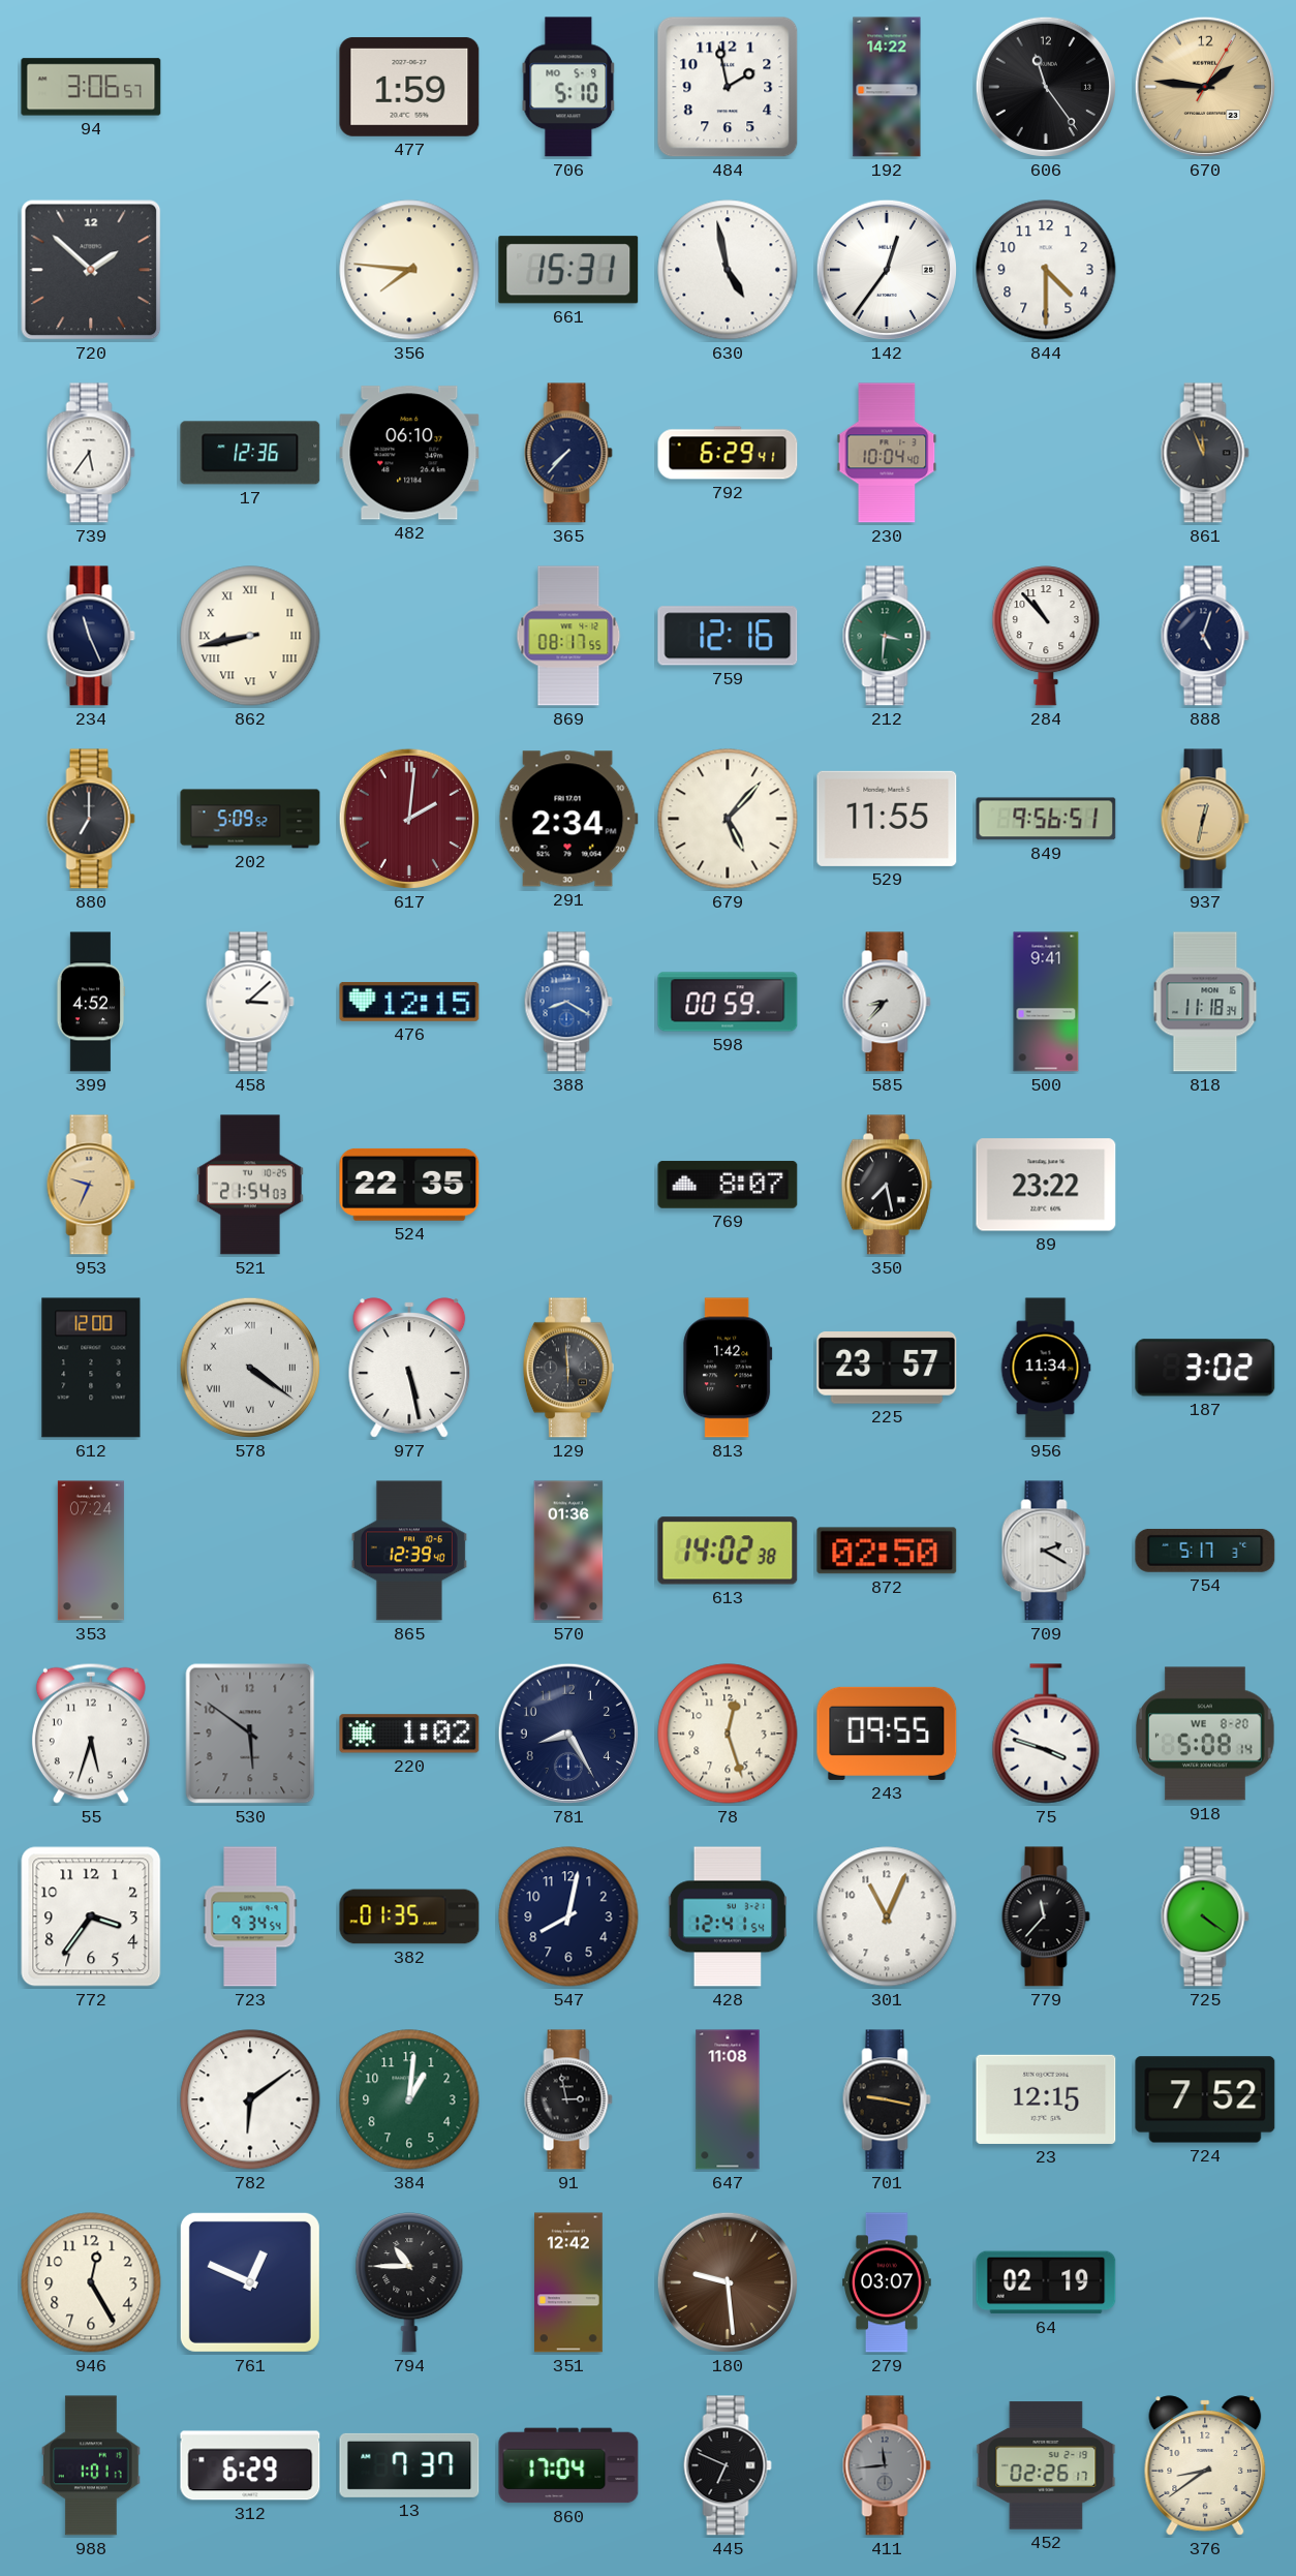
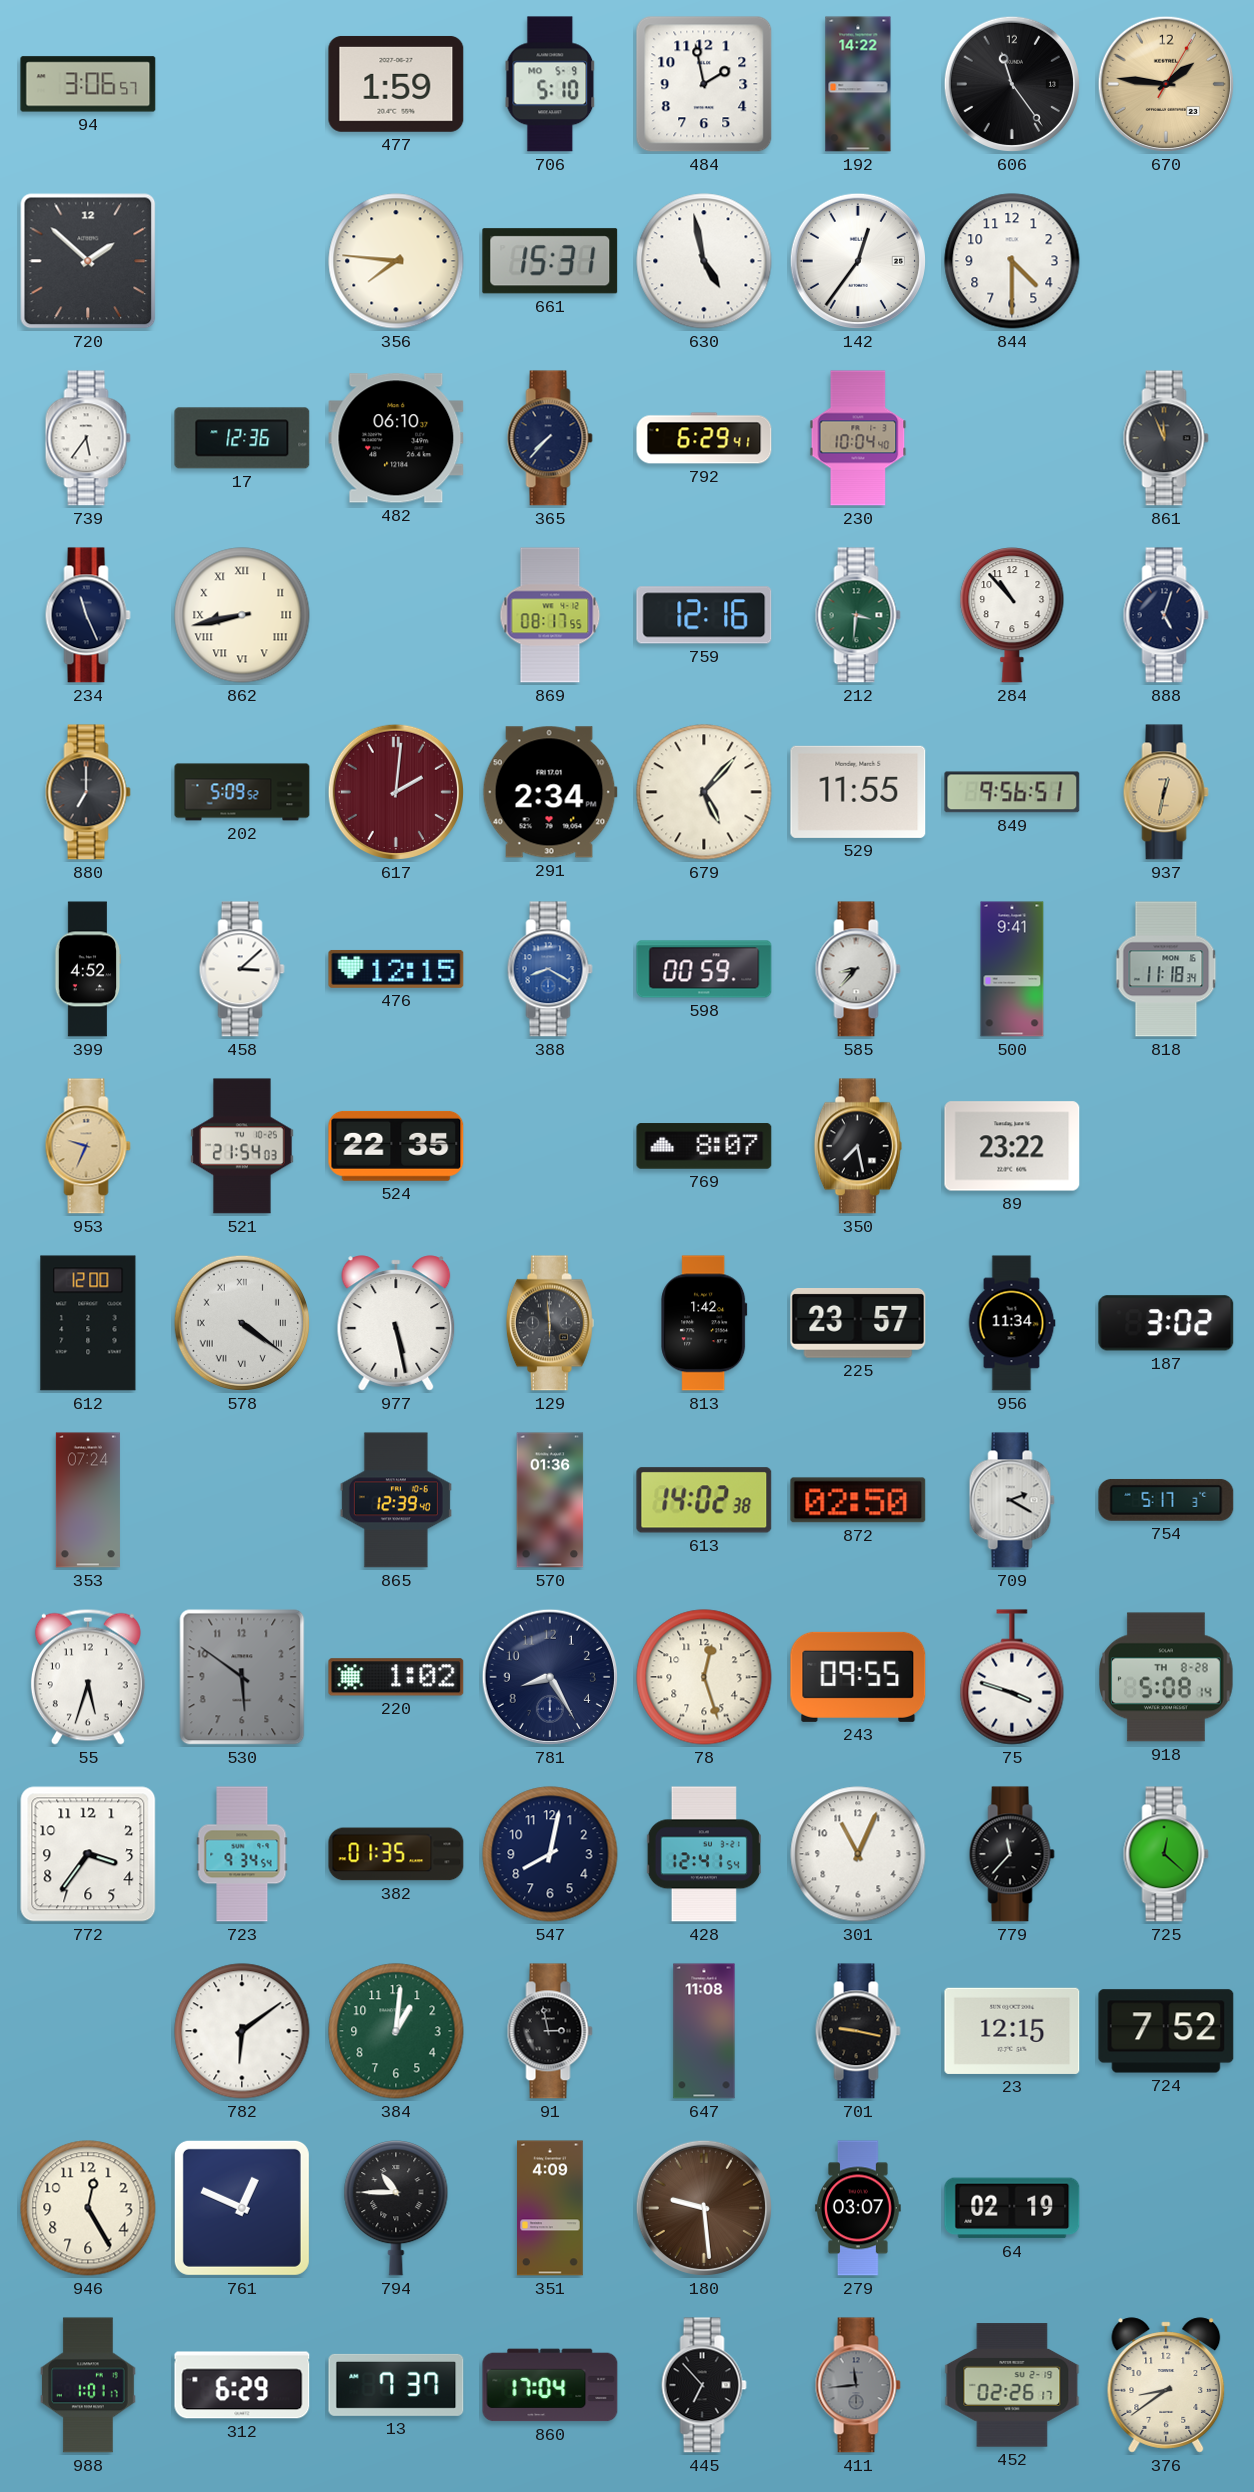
918 date: WE 8-20 -> TH 8-28
725: 4:21 -> 12:22
351: 12:42 -> 4:09
445: 6:49 -> 6:53
